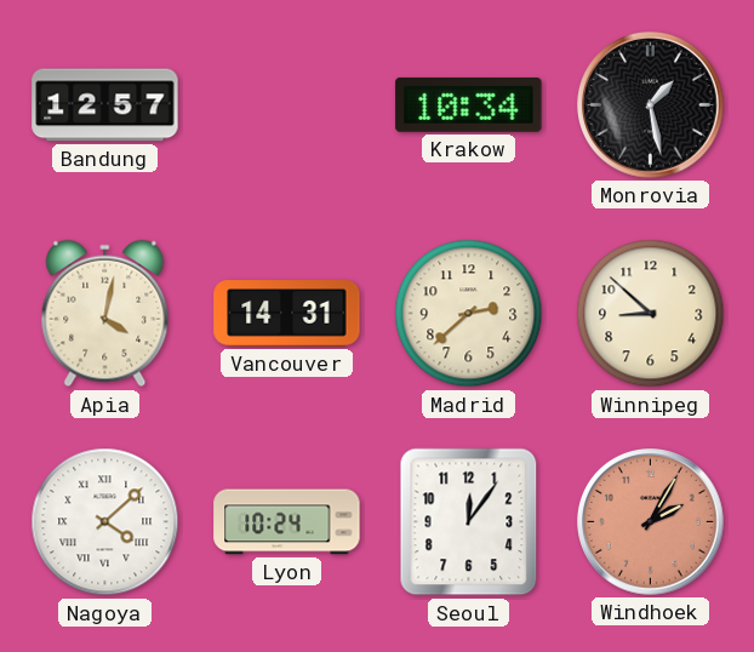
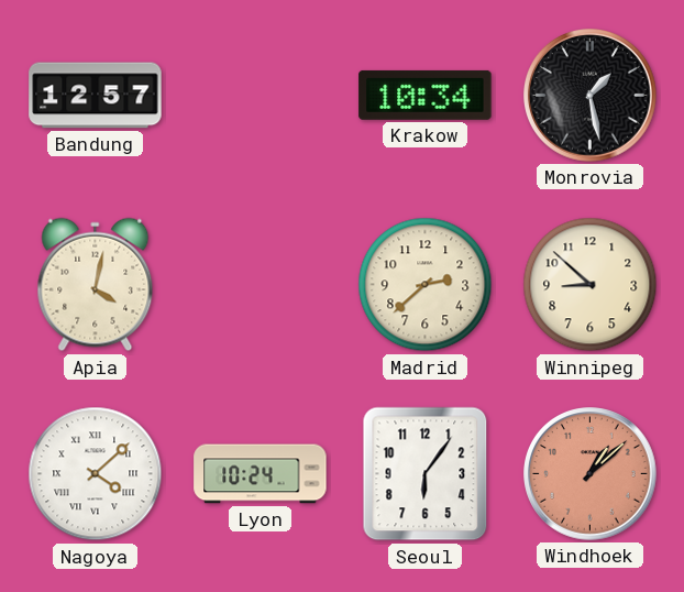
Vancouver: 14:31 -> none
Seoul: 12:06 -> 6:06
Windhoek: 2:05 -> 1:08
